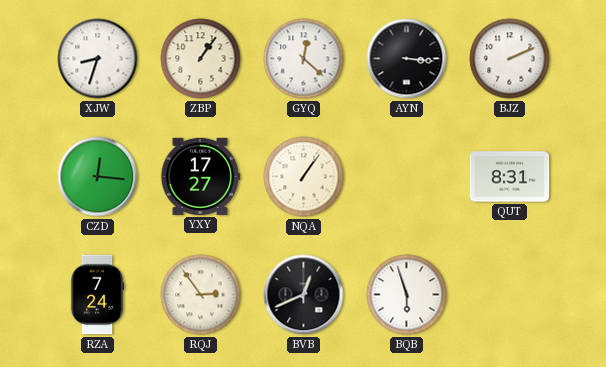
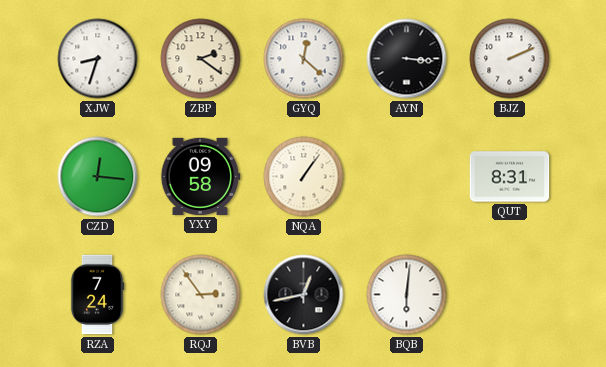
ZBP: 1:06 -> 2:21
YXY: 17:27 -> 09:58
BVB: 12:41 -> 12:43
BQB: 5:57 -> 6:01
